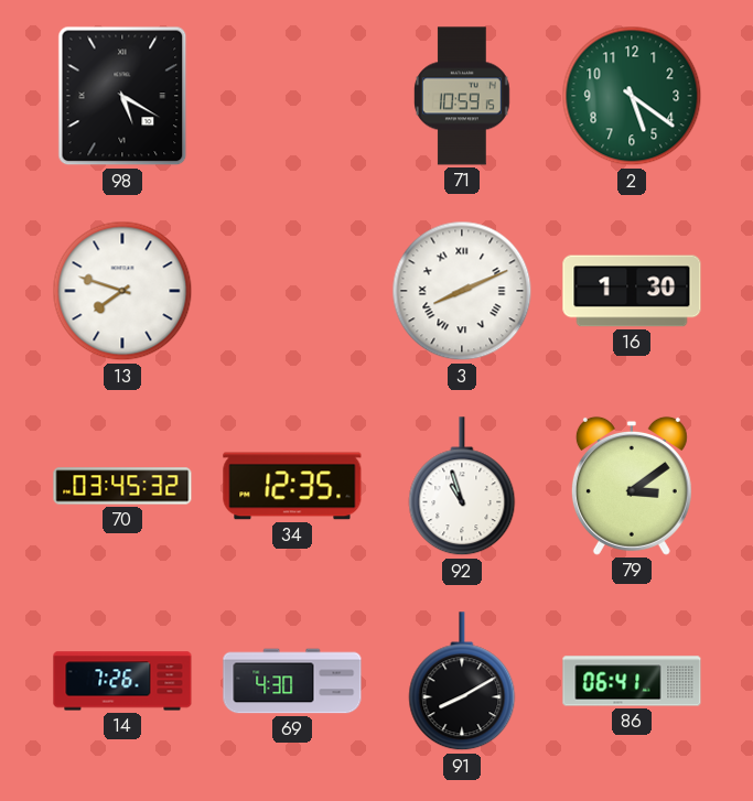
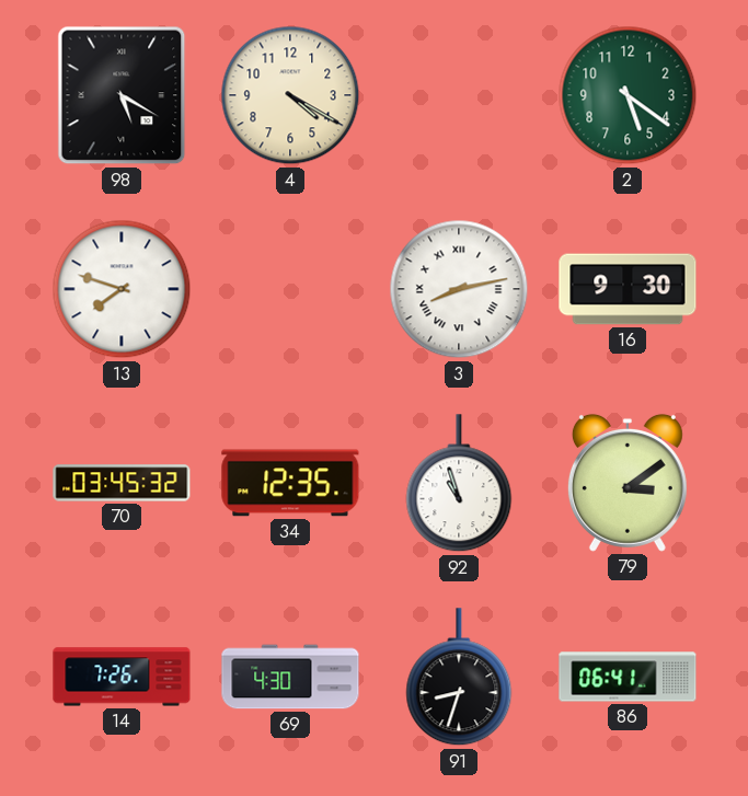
4: none -> 4:20
71: 10:59 -> none
3: 8:11 -> 8:13
16: 1:30 -> 9:30
91: 8:10 -> 8:33
